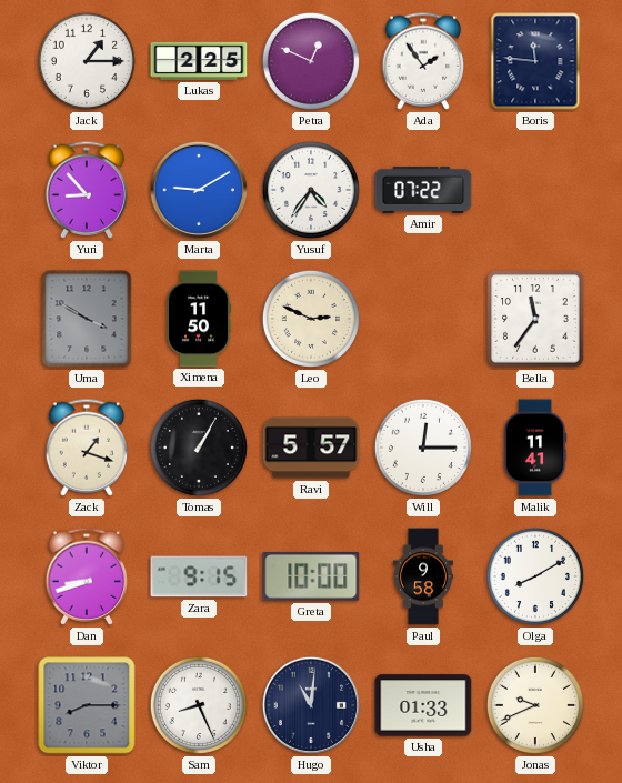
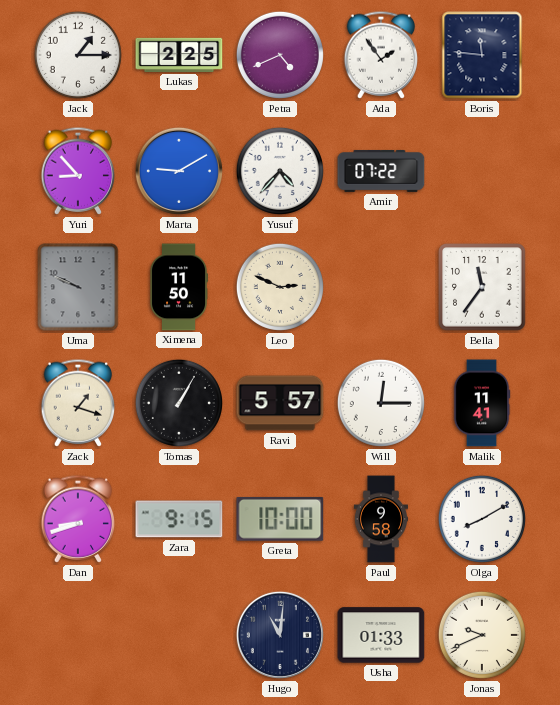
Petra: 12:49 -> 4:41
Yusuf: 4:36 -> 4:37
Uma: 3:50 -> 9:49
Viktor: 8:15 -> none
Sam: 8:26 -> none
